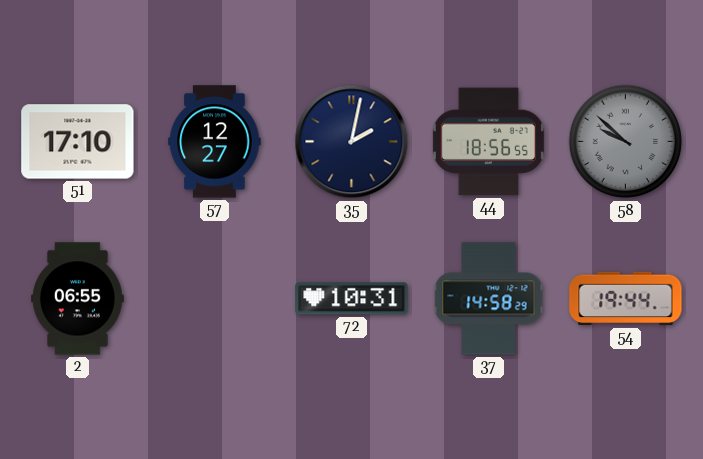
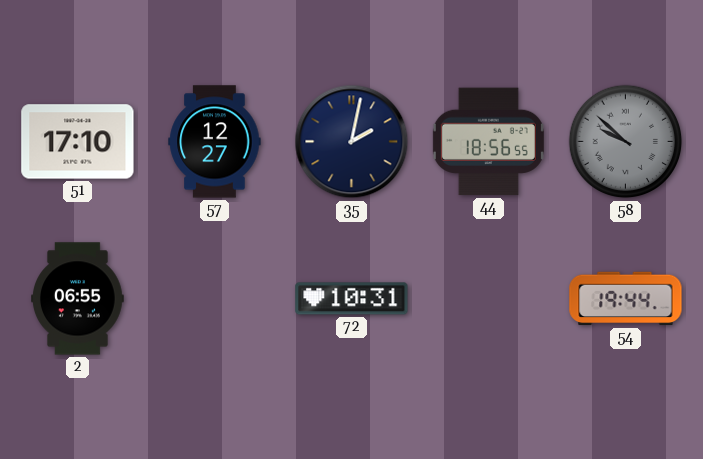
37: 14:58 -> none
